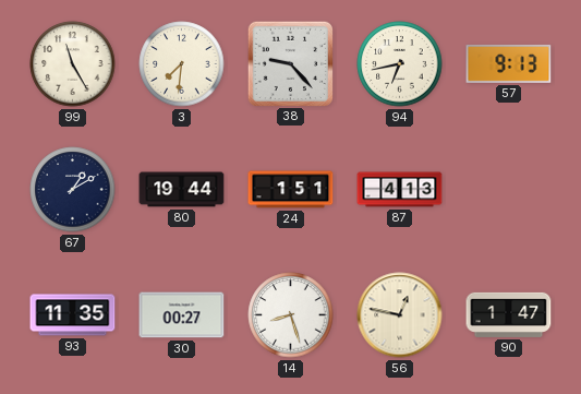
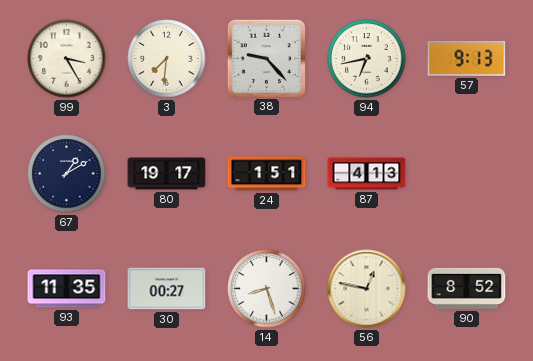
99: 11:25 -> 3:25
80: 19:44 -> 19:17
90: 1:47 -> 8:52
